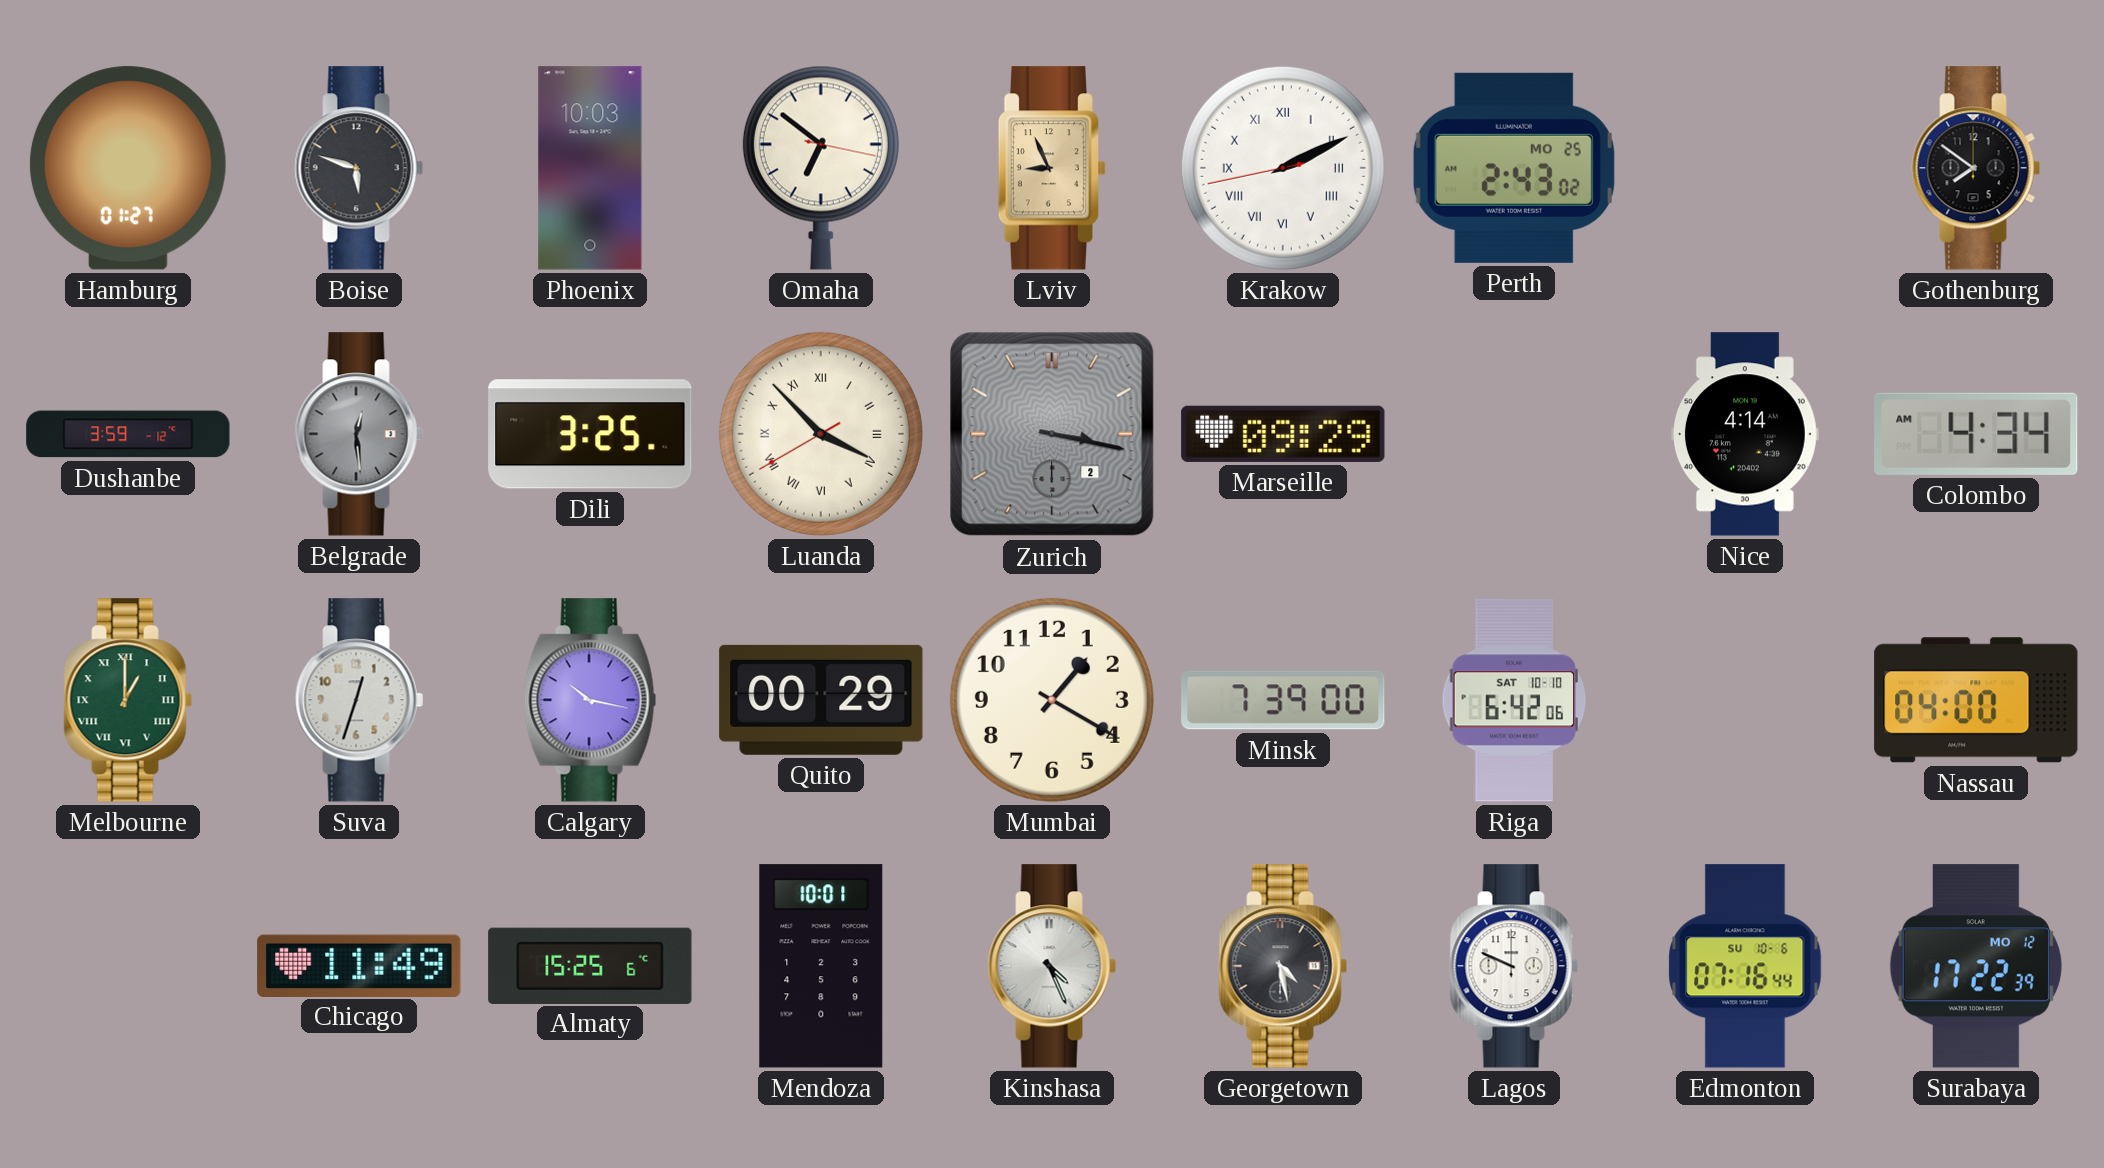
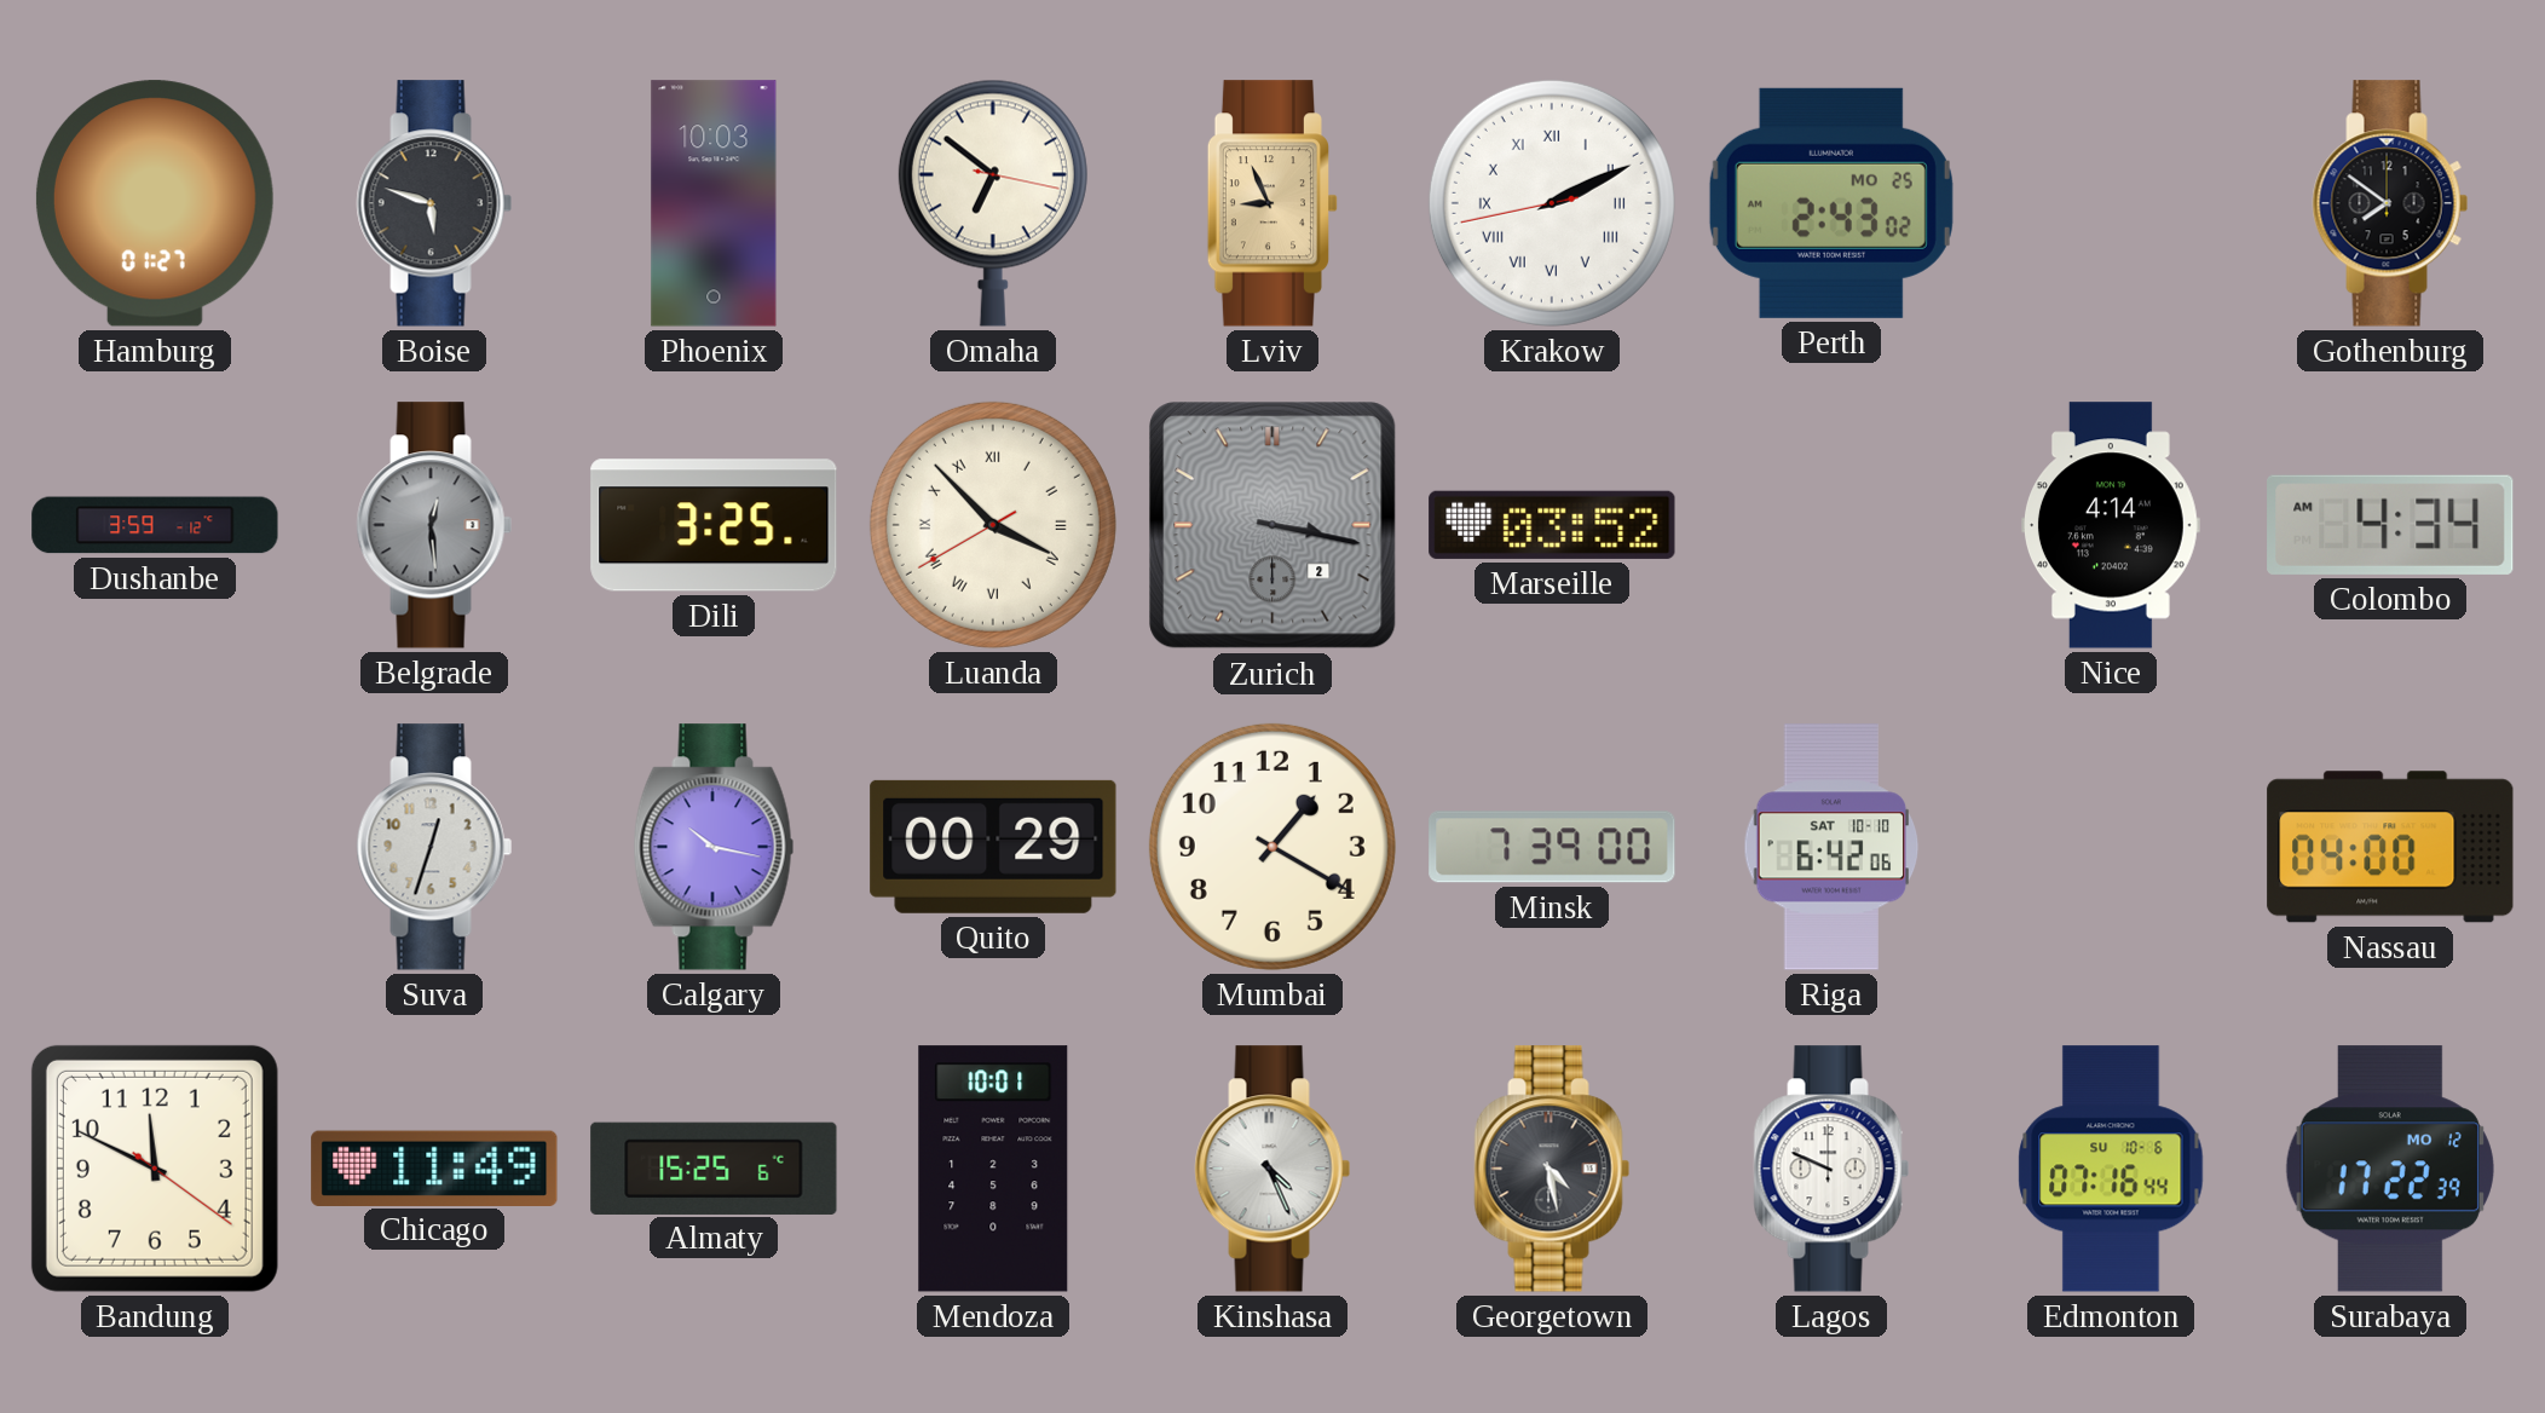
Marseille: 09:29 -> 03:52
Melbourne: 1:00 -> none
Bandung: none -> 11:49
